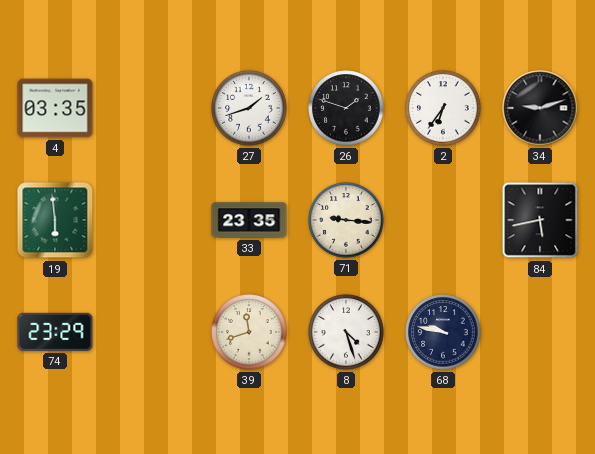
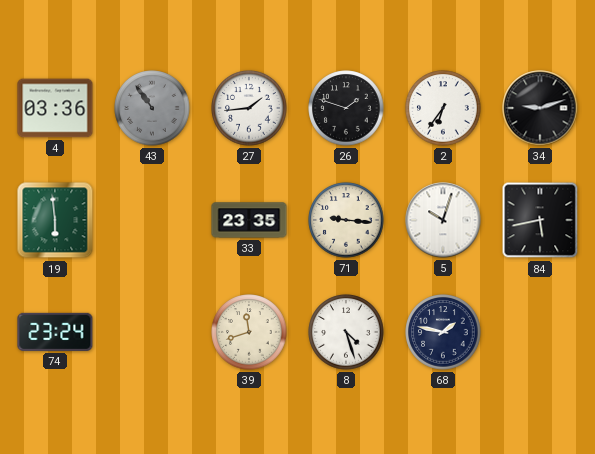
4: 03:35 -> 03:36
43: none -> 10:54
27: 1:42 -> 1:44
5: none -> 10:03
74: 23:29 -> 23:24
68: 9:47 -> 1:47
